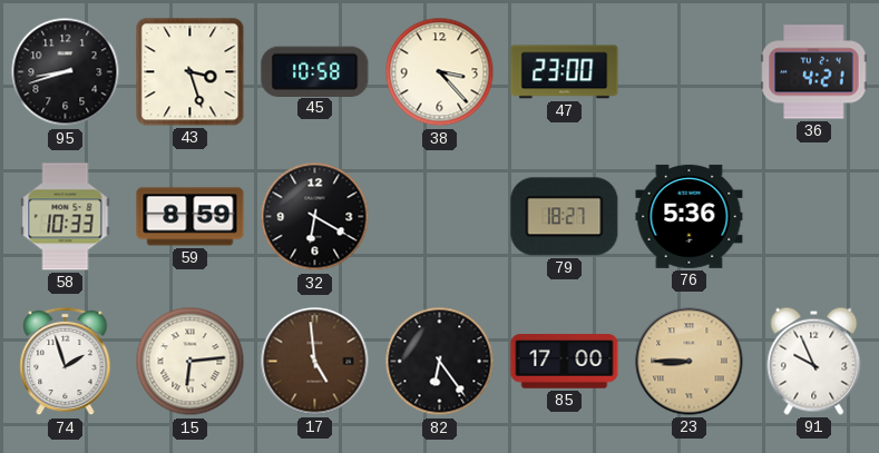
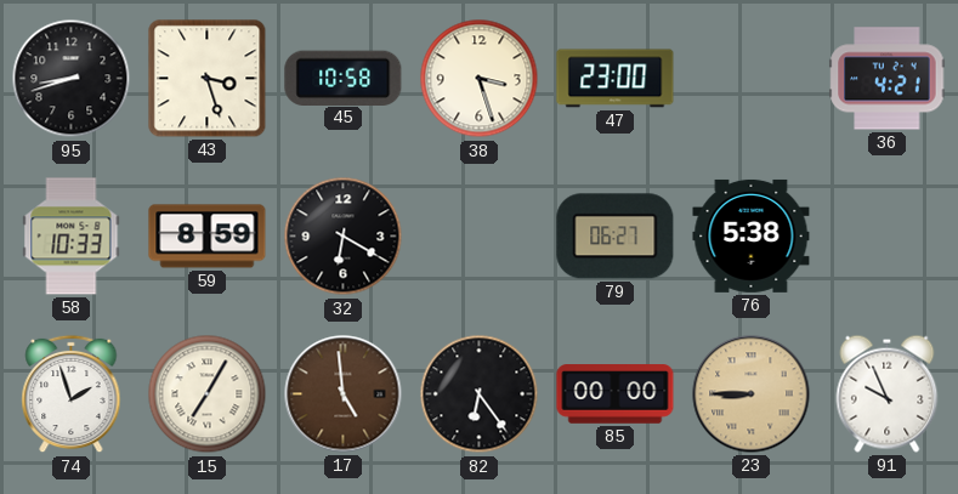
38: 3:23 -> 3:27
79: 18:27 -> 06:27
76: 5:36 -> 5:38
15: 6:14 -> 7:05
85: 17:00 -> 00:00
